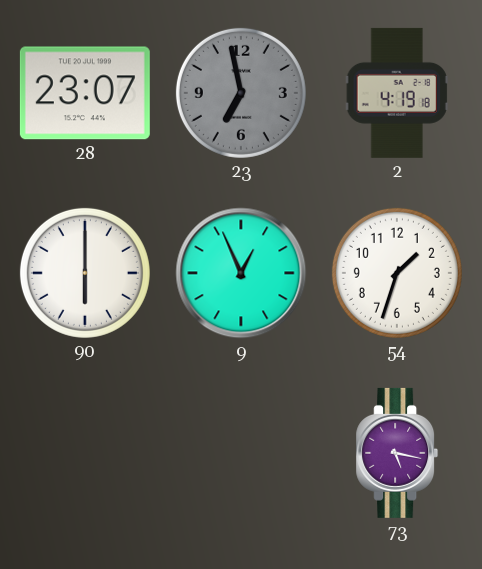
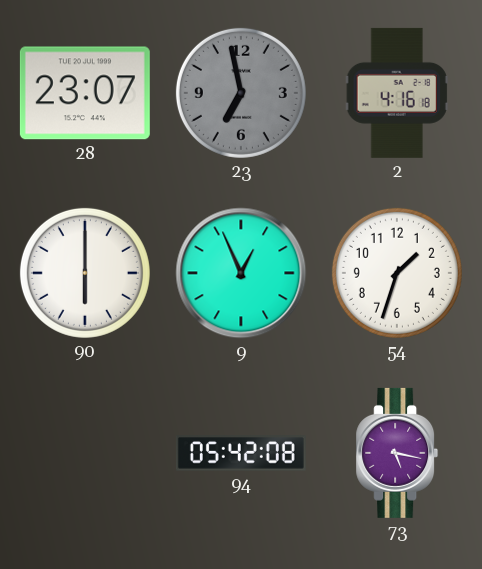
2: 4:19 -> 4:16
94: none -> 05:42
